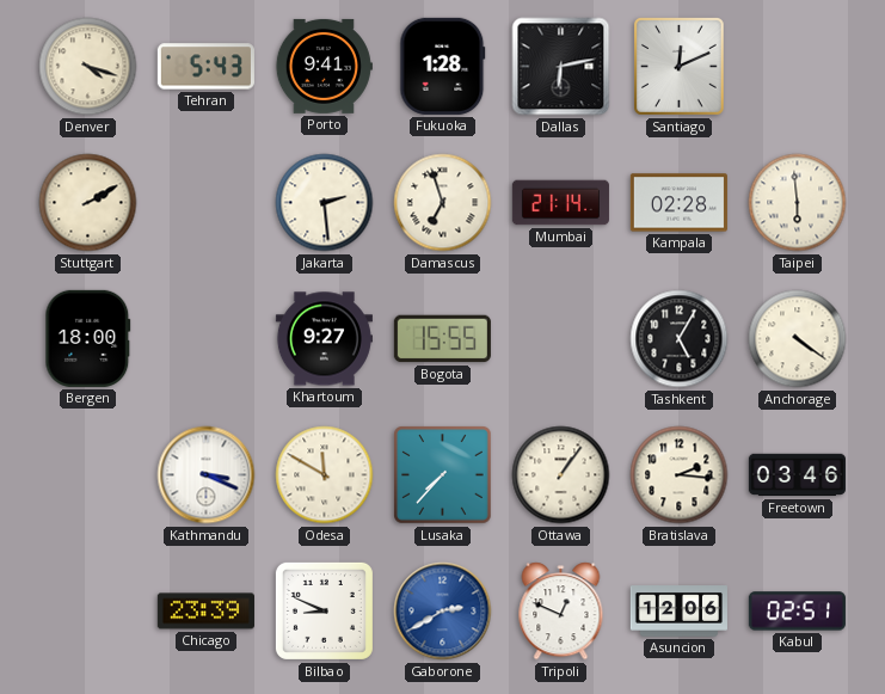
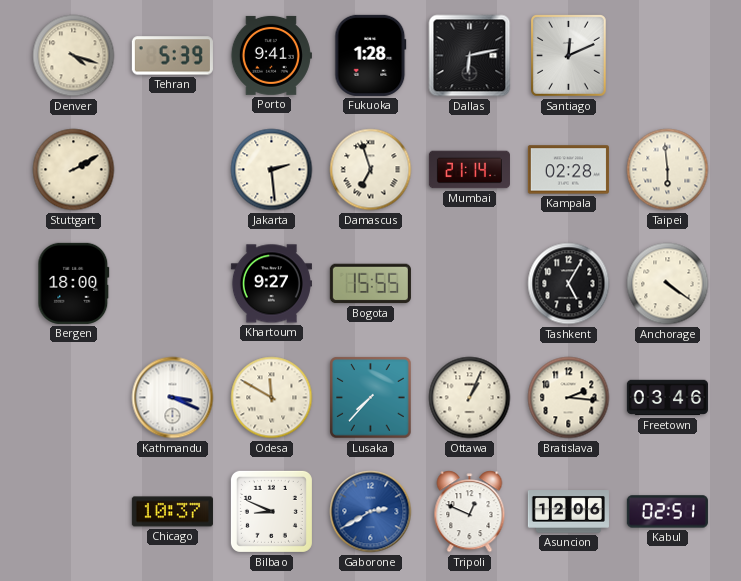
Tehran: 5:43 -> 5:39
Ottawa: 1:06 -> 1:04
Chicago: 23:39 -> 10:37
